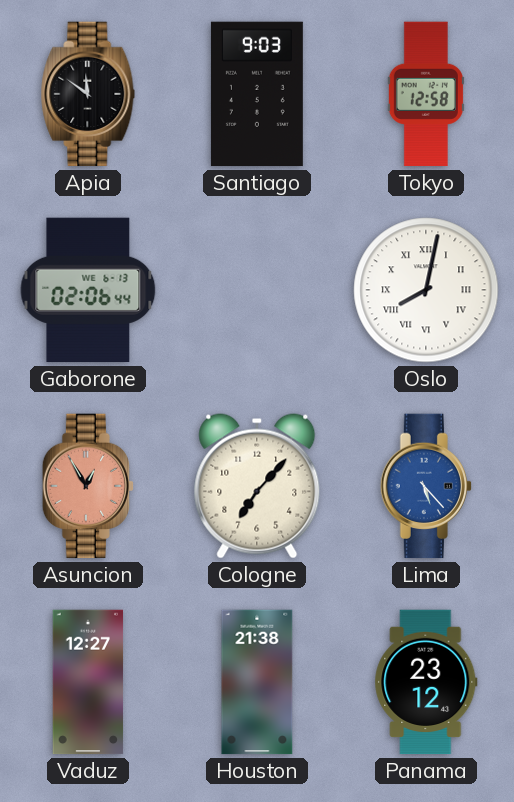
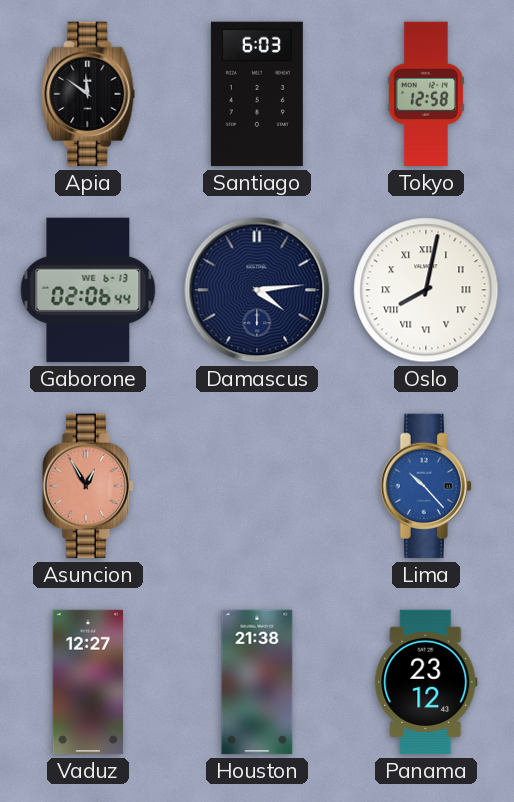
Santiago: 9:03 -> 6:03
Damascus: none -> 4:14
Cologne: 7:07 -> none
Lima: 5:23 -> 10:23
